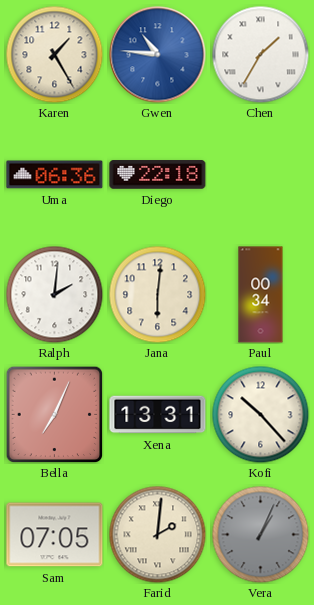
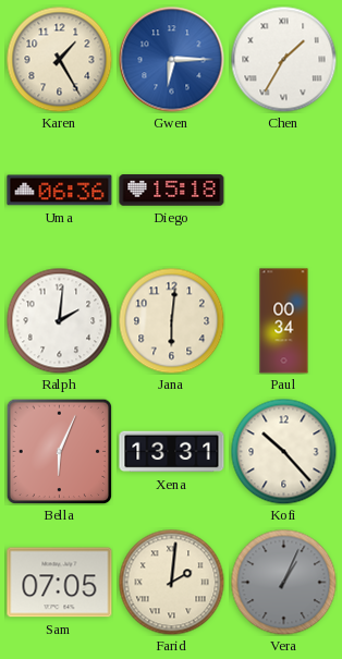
Gwen: 10:46 -> 6:15
Diego: 22:18 -> 15:18
Bella: 7:04 -> 6:04
